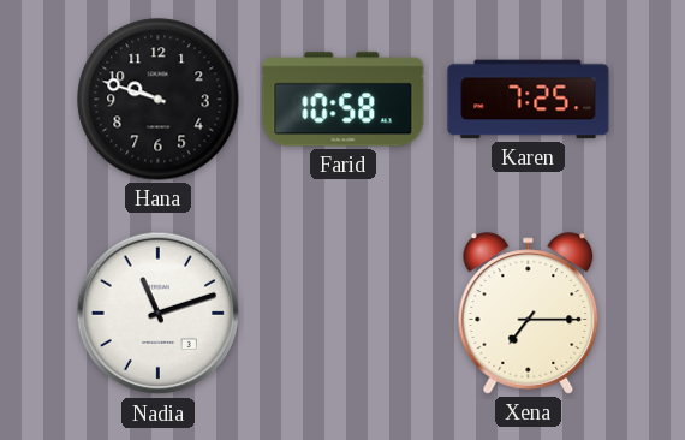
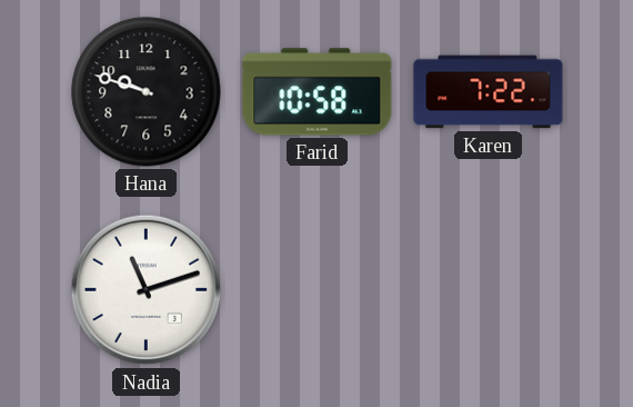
Karen: 7:25 -> 7:22
Xena: 7:15 -> none
